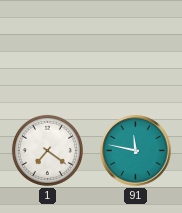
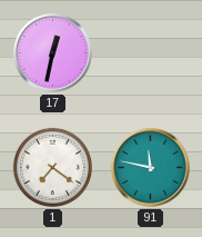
17: none -> 12:32
